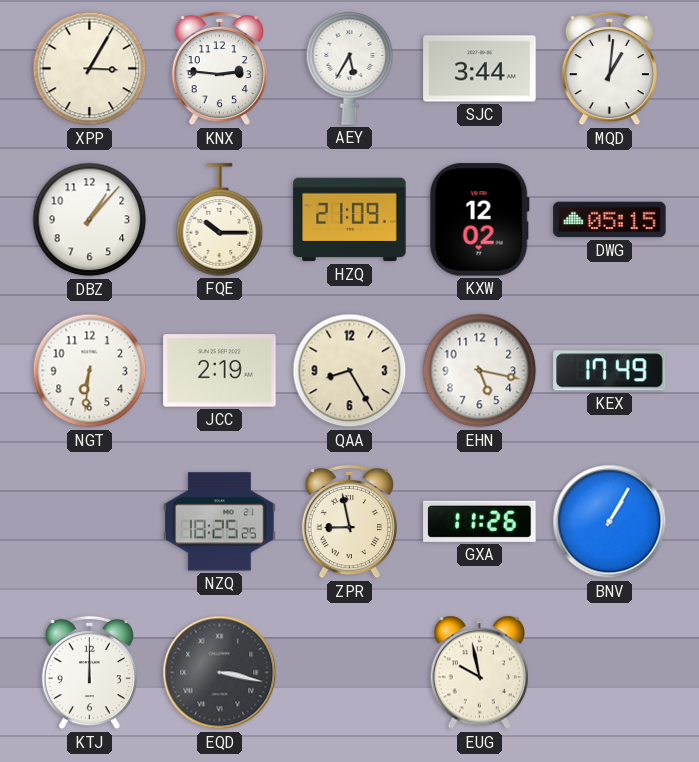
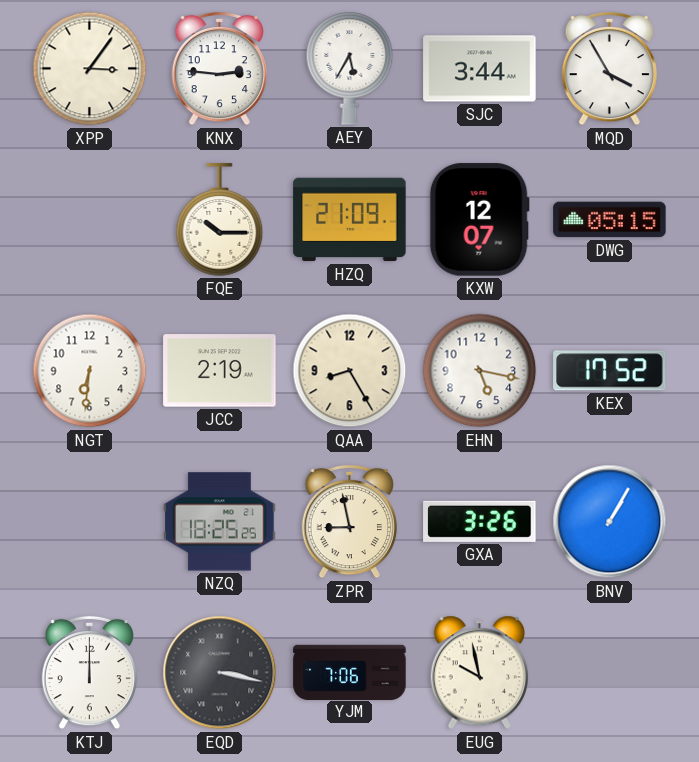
XPP: 3:05 -> 3:06
MQD: 1:01 -> 3:55
DBZ: 1:07 -> none
KXW: 12:02 -> 12:07
KEX: 17:49 -> 17:52
GXA: 11:26 -> 3:26
YJM: none -> 7:06
